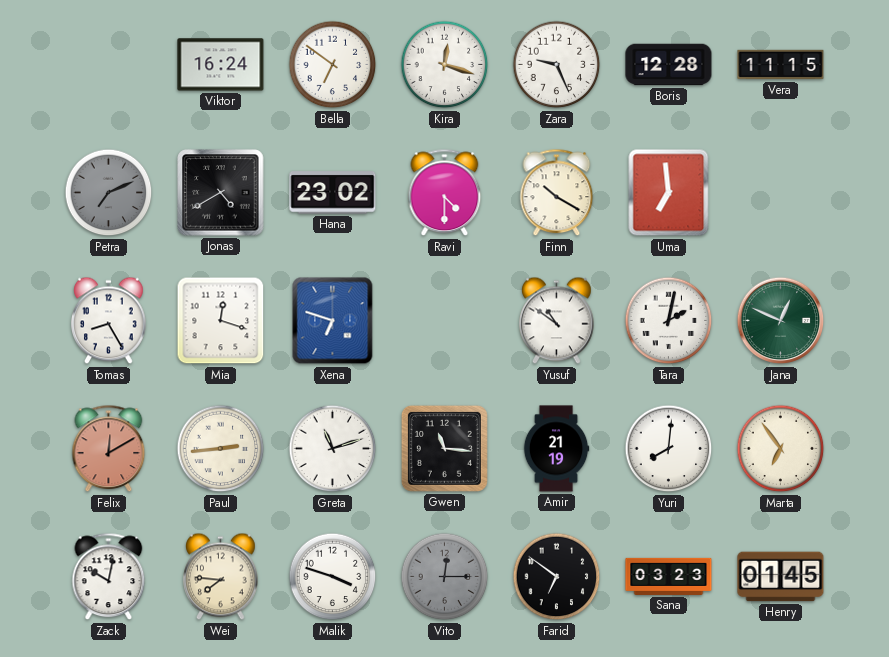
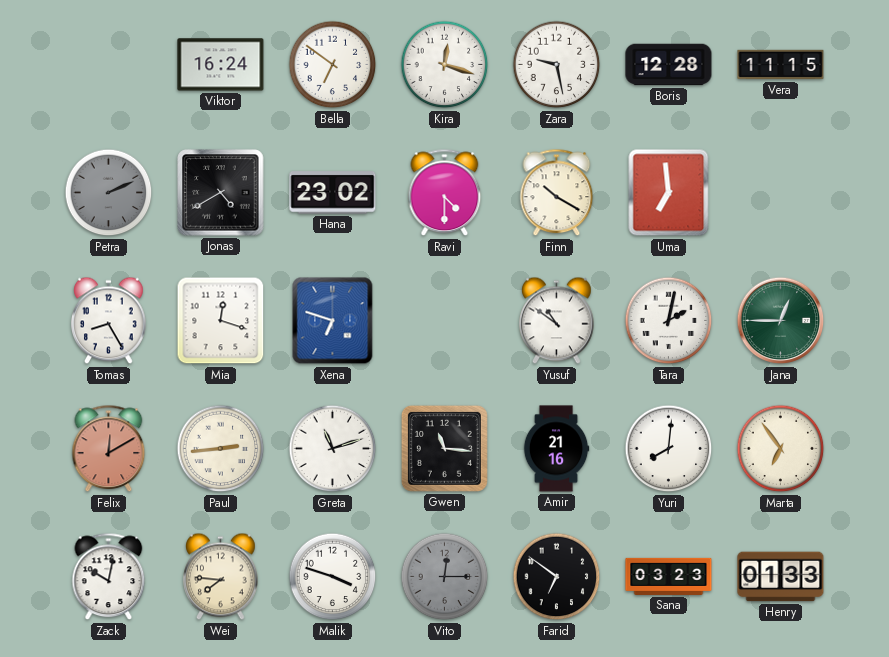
Zara: 9:26 -> 9:28
Petra: 7:11 -> 2:11
Jana: 12:49 -> 12:45
Amir: 21:19 -> 21:16
Henry: 01:45 -> 01:33
